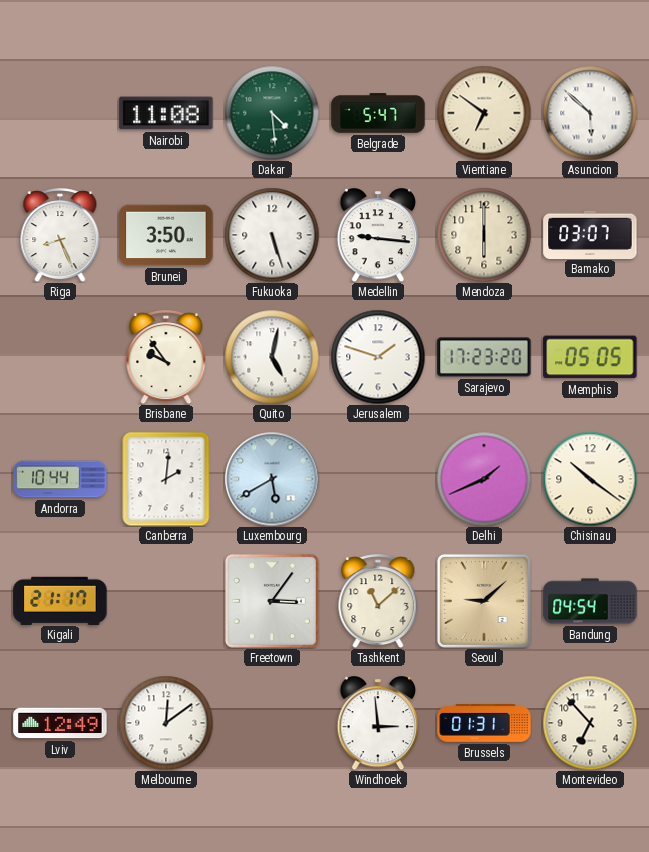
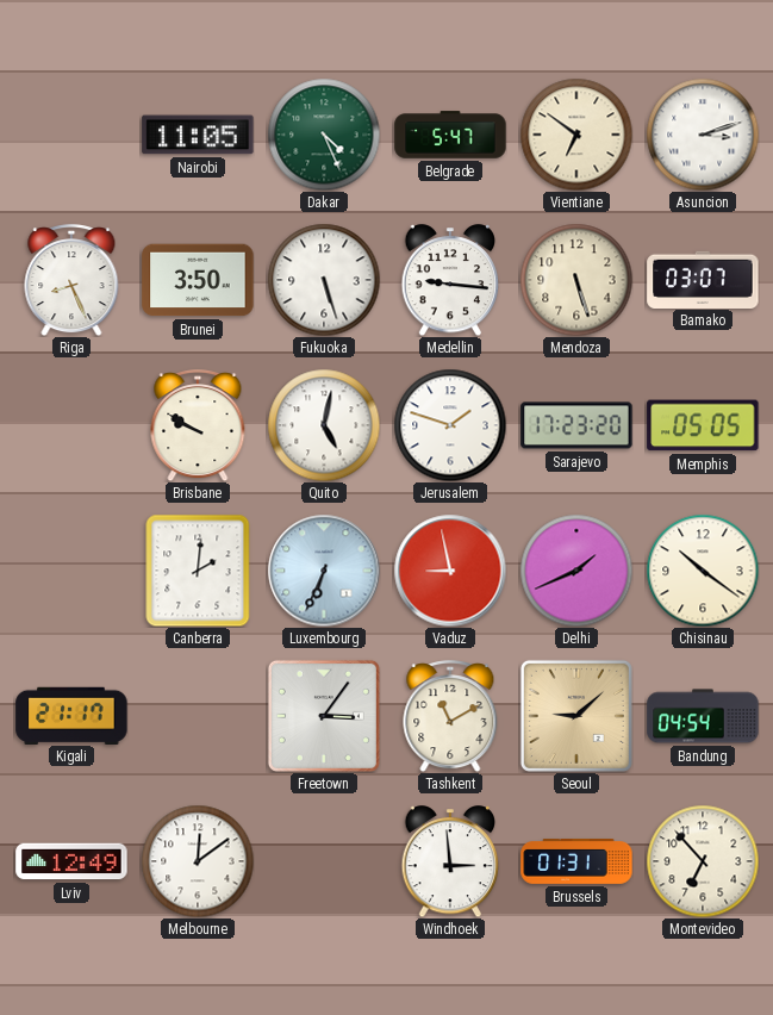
Nairobi: 11:08 -> 11:05
Dakar: 4:29 -> 4:26
Asuncion: 5:52 -> 3:12
Mendoza: 6:00 -> 5:27
Brisbane: 9:54 -> 9:50
Andorra: 10:44 -> none
Luxembourg: 5:40 -> 6:34
Vaduz: none -> 8:58
Tashkent: 11:08 -> 11:10
